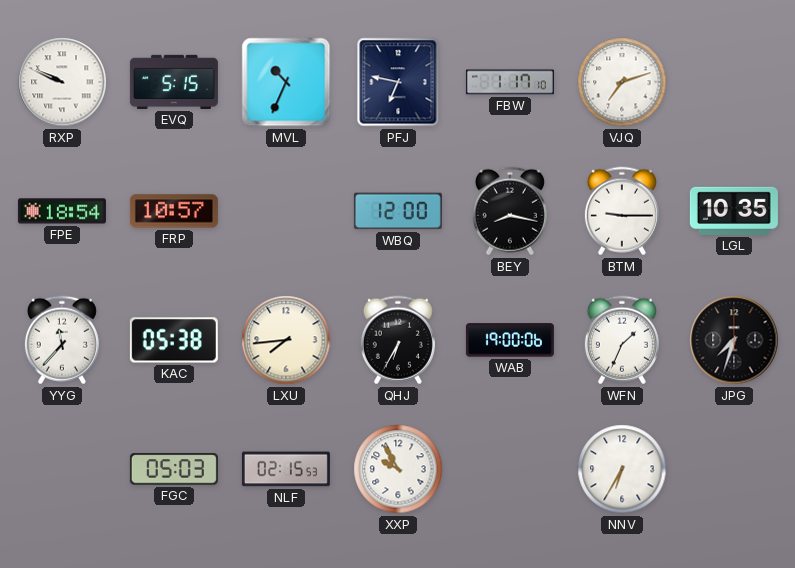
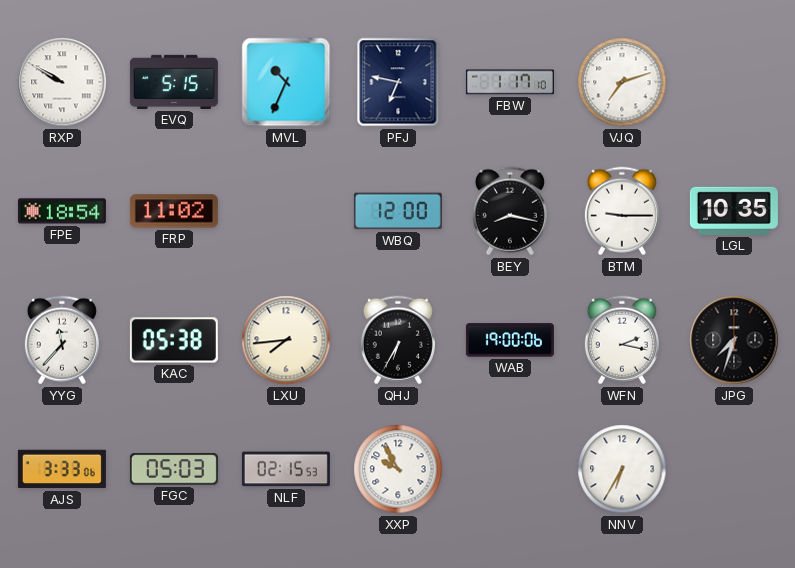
RXP: 9:49 -> 9:50
FRP: 10:57 -> 11:02
WFN: 1:34 -> 2:17
AJS: none -> 3:33
